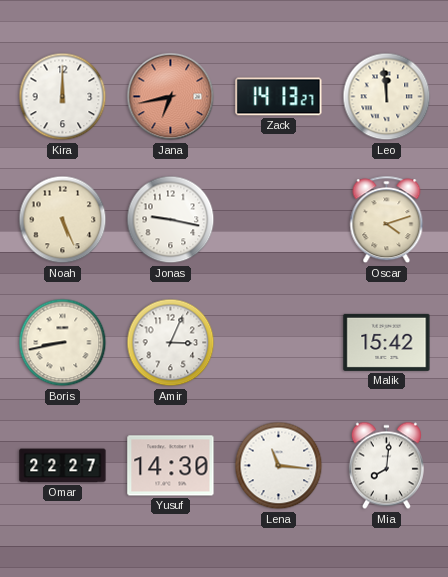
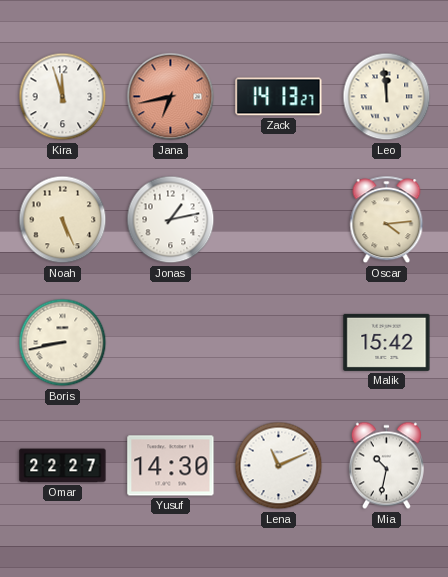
Kira: 12:00 -> 11:57
Jonas: 9:17 -> 1:13
Oscar: 4:12 -> 4:14
Amir: 3:04 -> none
Lena: 11:16 -> 11:11
Mia: 8:01 -> 10:32
